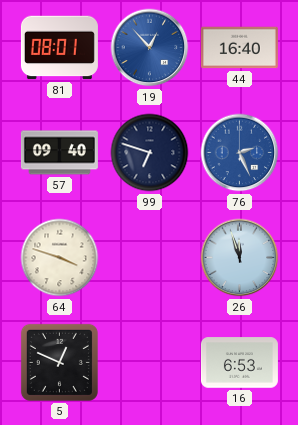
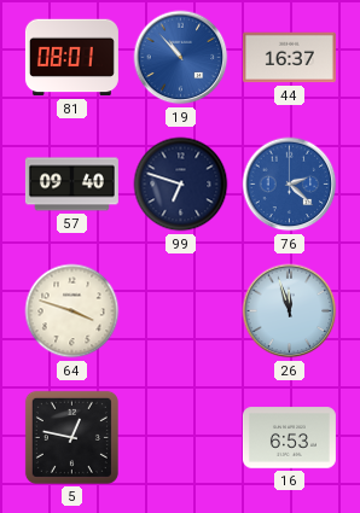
19: 12:53 -> 10:53
44: 16:40 -> 16:37
76: 2:26 -> 2:22
5: 12:49 -> 12:47
